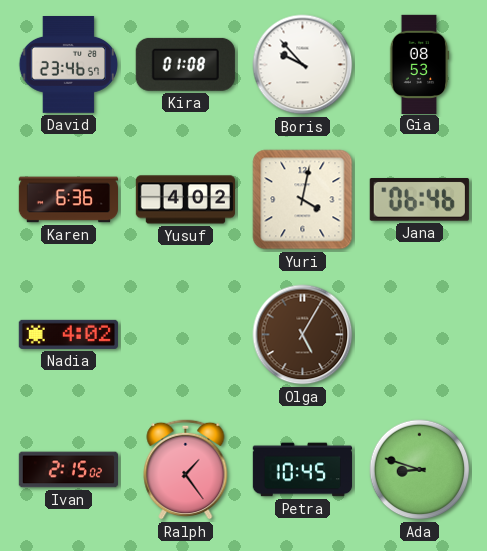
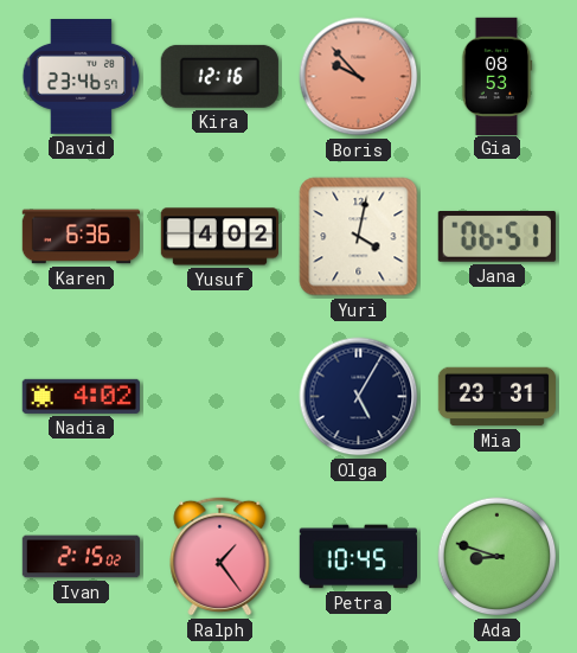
Kira: 01:08 -> 12:16
Boris dial: white -> salmon
Jana: 06:46 -> 06:51
Olga dial: brown -> navy
Mia: none -> 23:31
